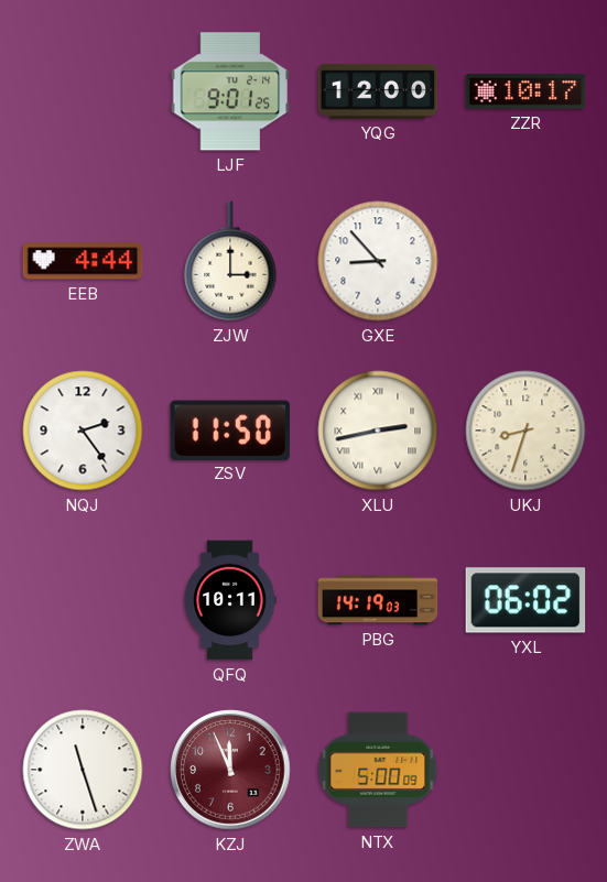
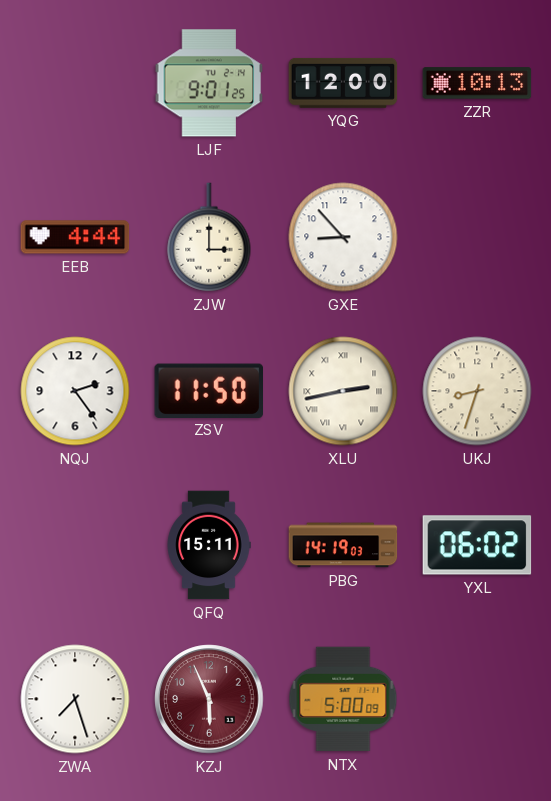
ZZR: 10:17 -> 10:13
QFQ: 10:11 -> 15:11
ZWA: 11:27 -> 7:27
KZJ: 11:56 -> 5:56
